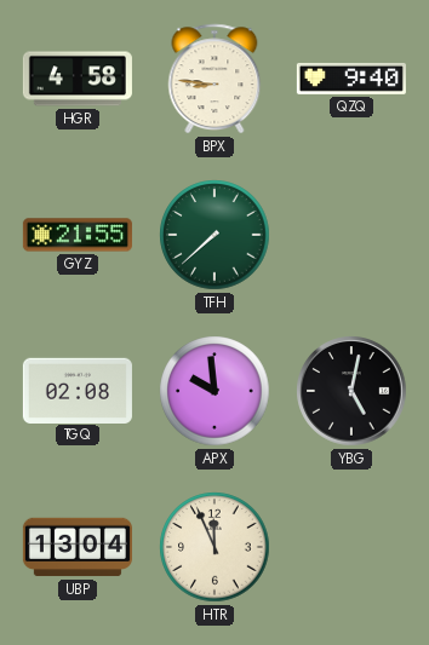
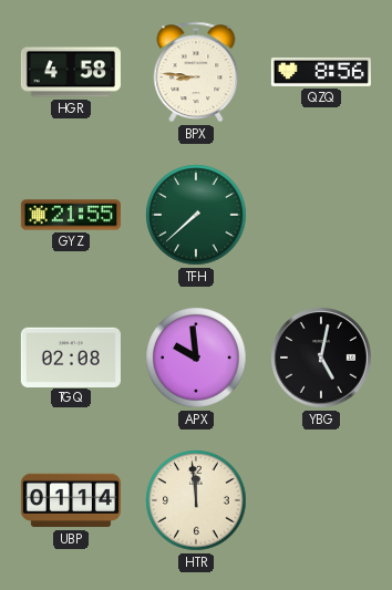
QZQ: 9:40 -> 8:56
UBP: 13:04 -> 01:14
HTR: 11:56 -> 11:59
